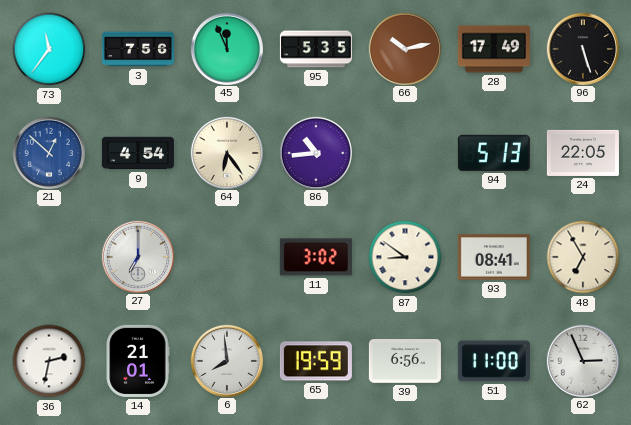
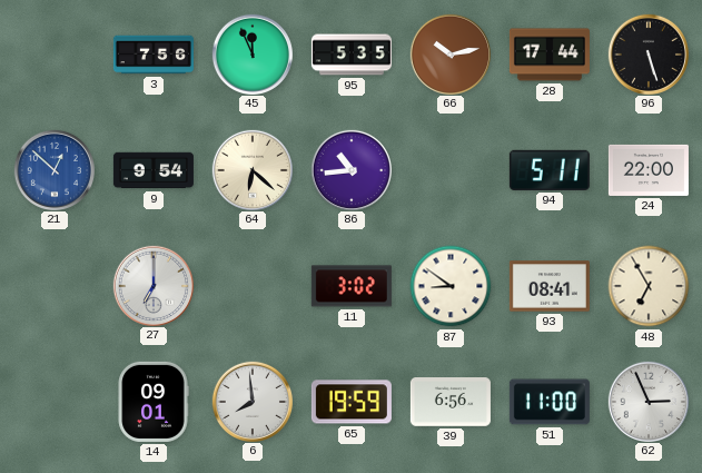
73: 11:36 -> none
28: 17:49 -> 17:44
9: 4:54 -> 9:54
64: 6:24 -> 6:22
94: 5:13 -> 5:11
24: 22:05 -> 22:00
36: 2:32 -> none
14: 21:01 -> 09:01
